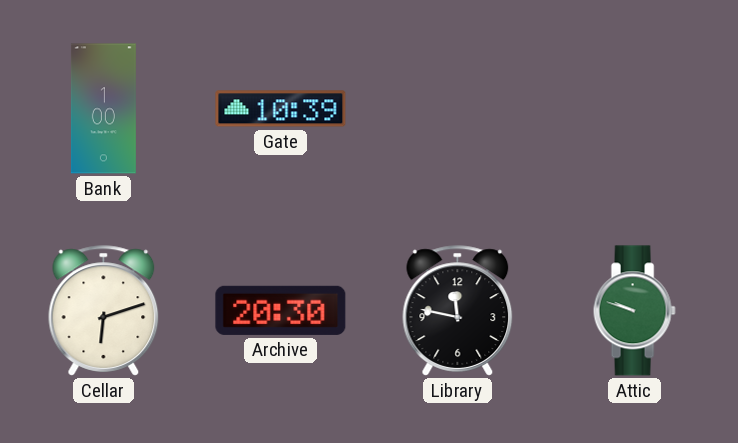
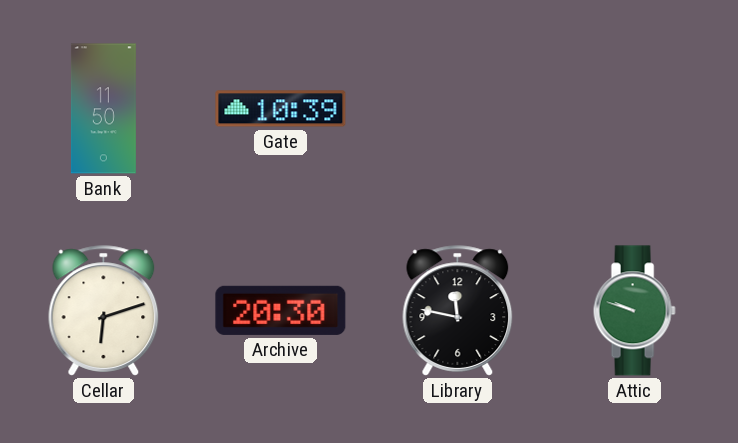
Bank: 1:00 -> 11:50
